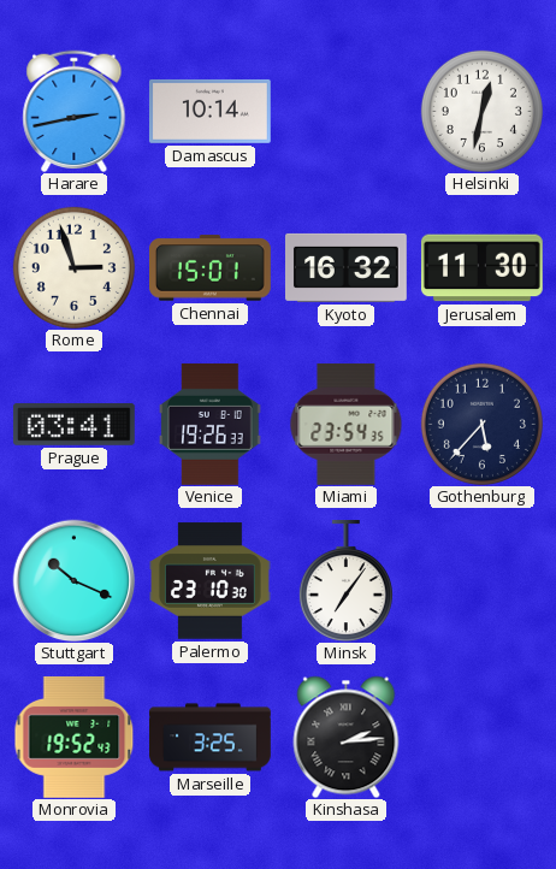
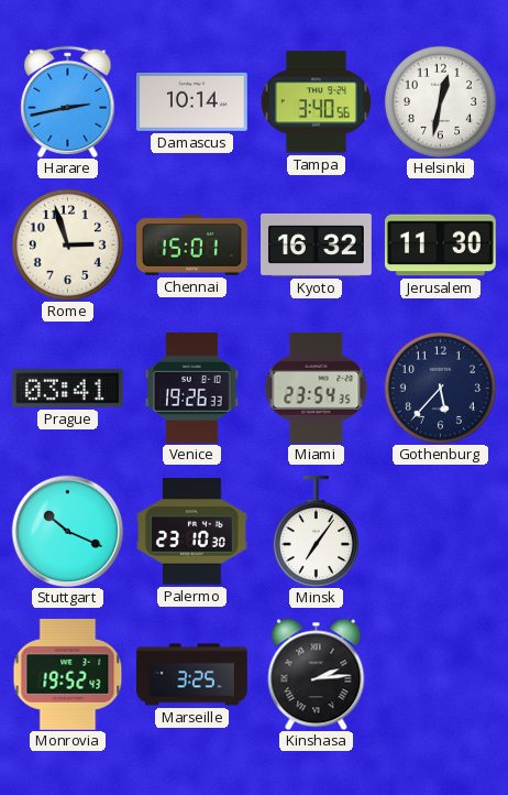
Tampa: none -> 3:40
